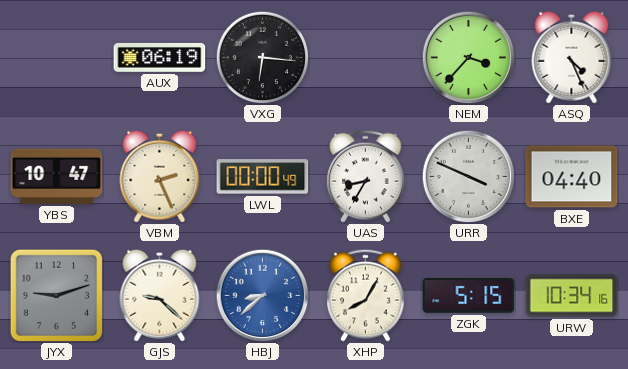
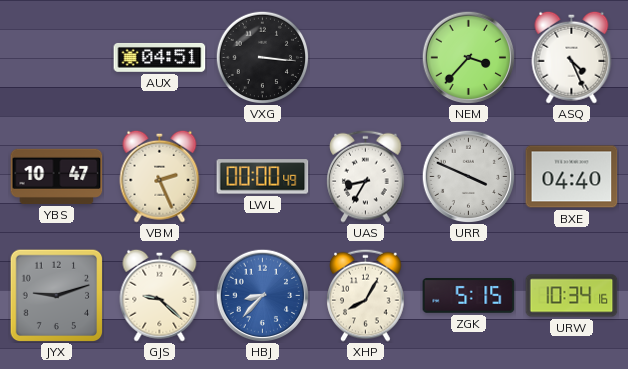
AUX: 06:19 -> 04:51
VXG: 6:16 -> 3:16
HBJ: 8:38 -> 8:37
